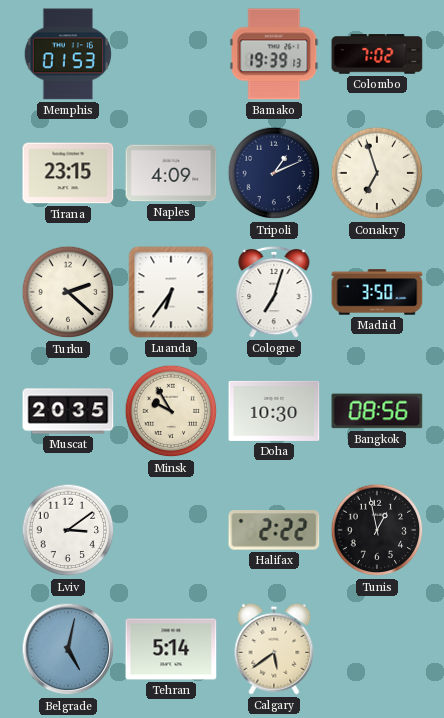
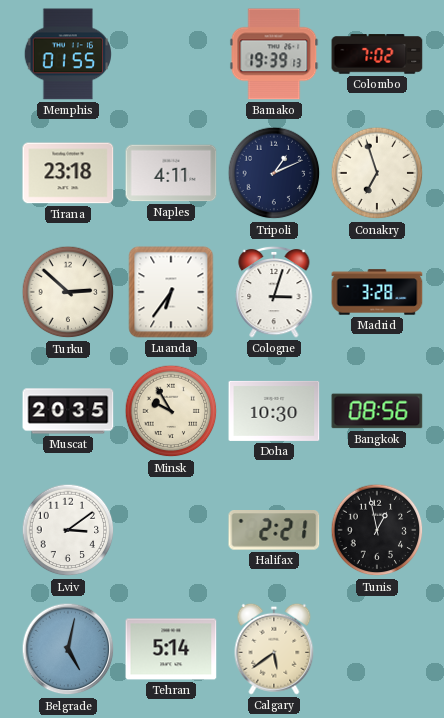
Memphis: 01:53 -> 01:55
Tirana: 23:15 -> 23:18
Naples: 4:09 -> 4:11
Turku: 2:22 -> 2:52
Cologne: 7:03 -> 3:03
Madrid: 3:50 -> 3:28
Halifax: 2:22 -> 2:21
